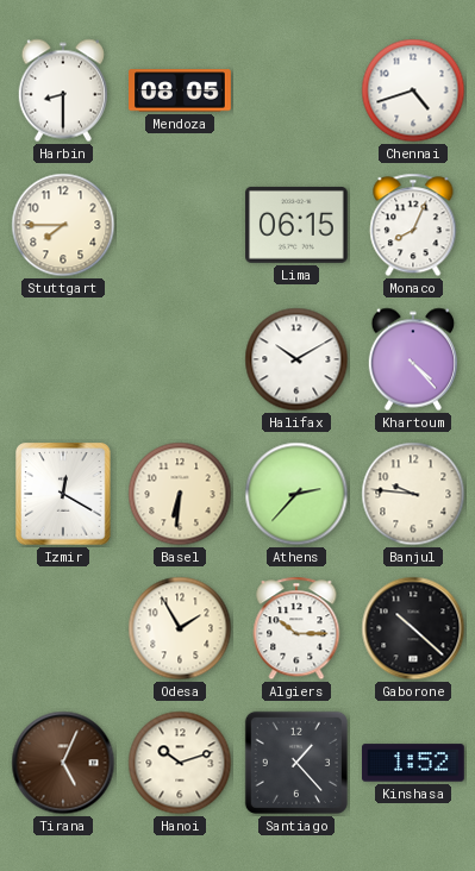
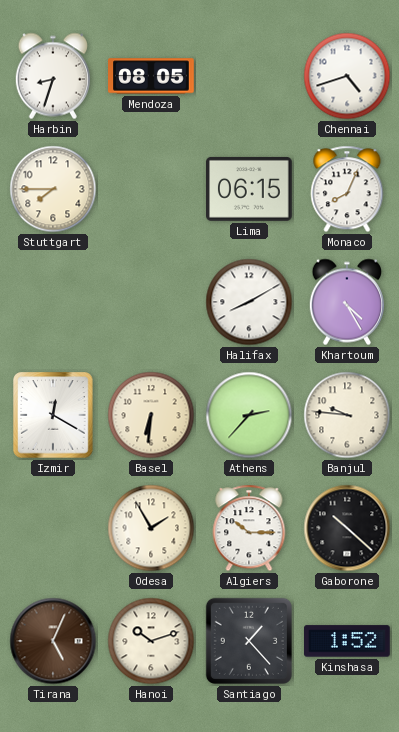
Harbin: 8:30 -> 8:33
Halifax: 10:10 -> 8:10
Khartoum: 4:23 -> 4:25
